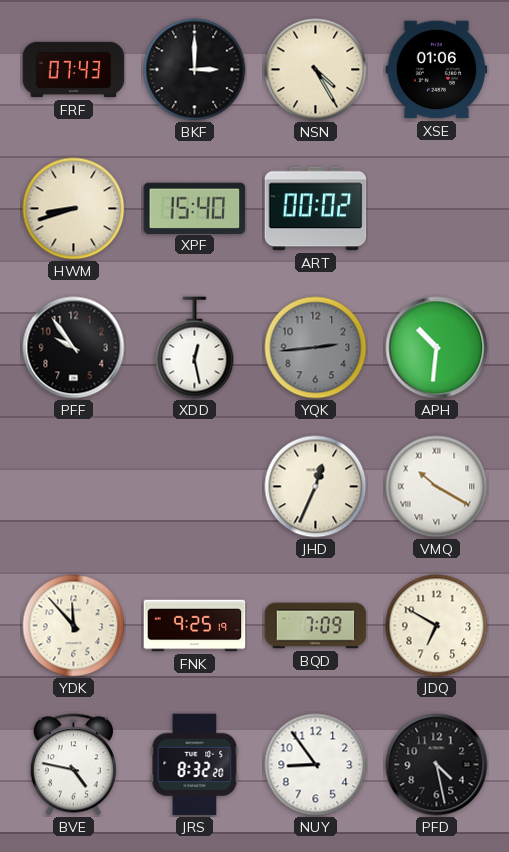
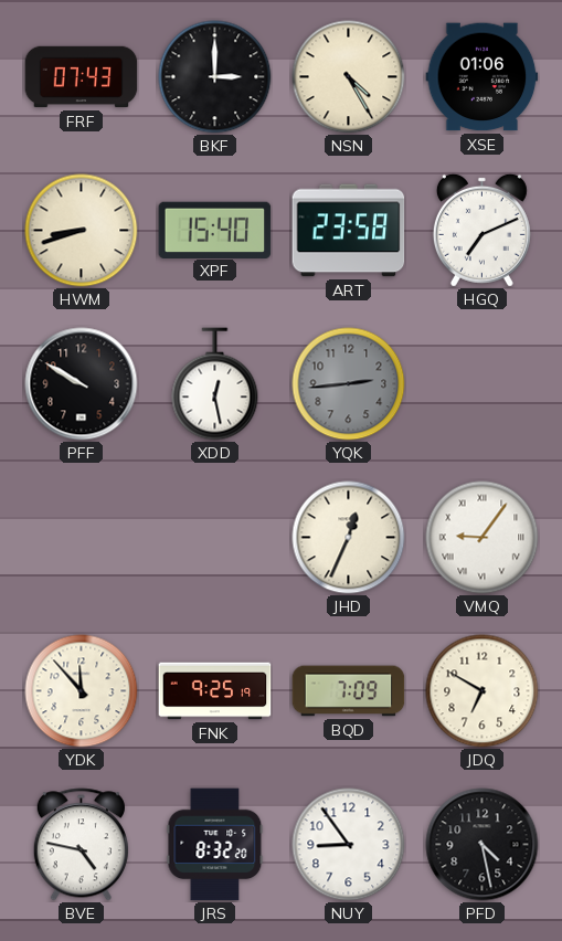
ART: 00:02 -> 23:58
HGQ: none -> 7:11
PFF: 9:54 -> 9:50
APH: 10:31 -> none
VMQ: 10:20 -> 9:06
